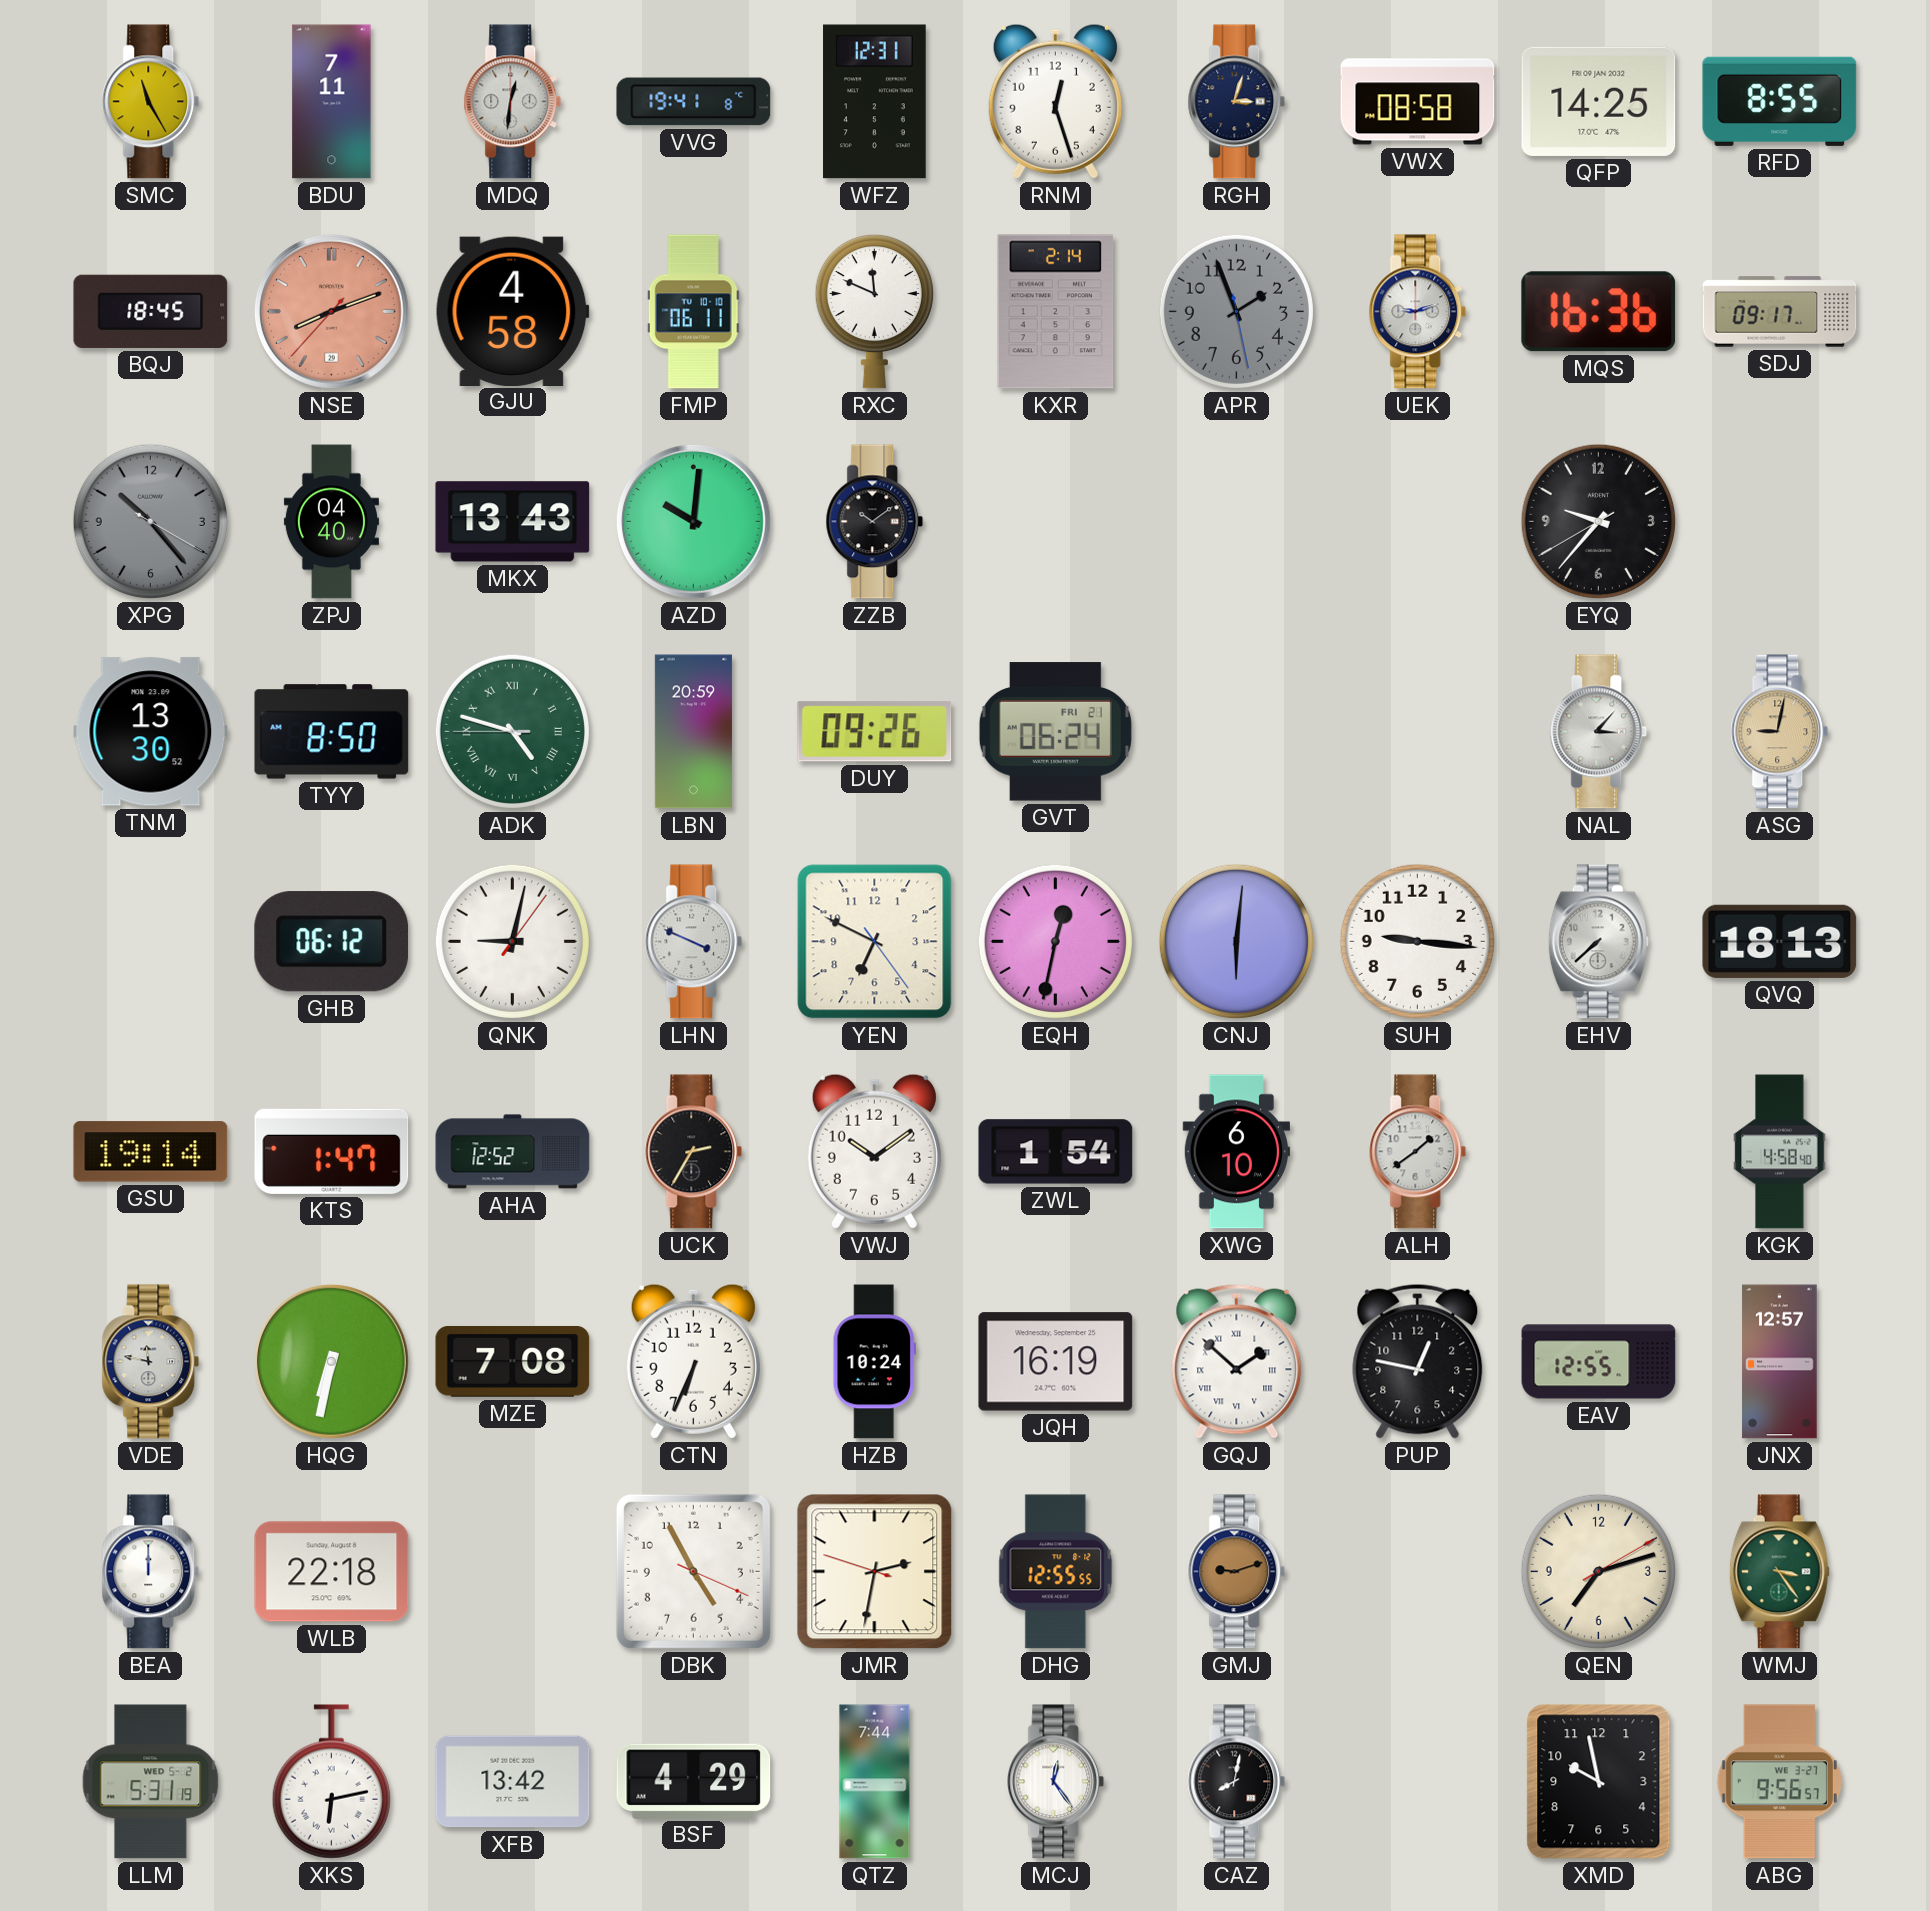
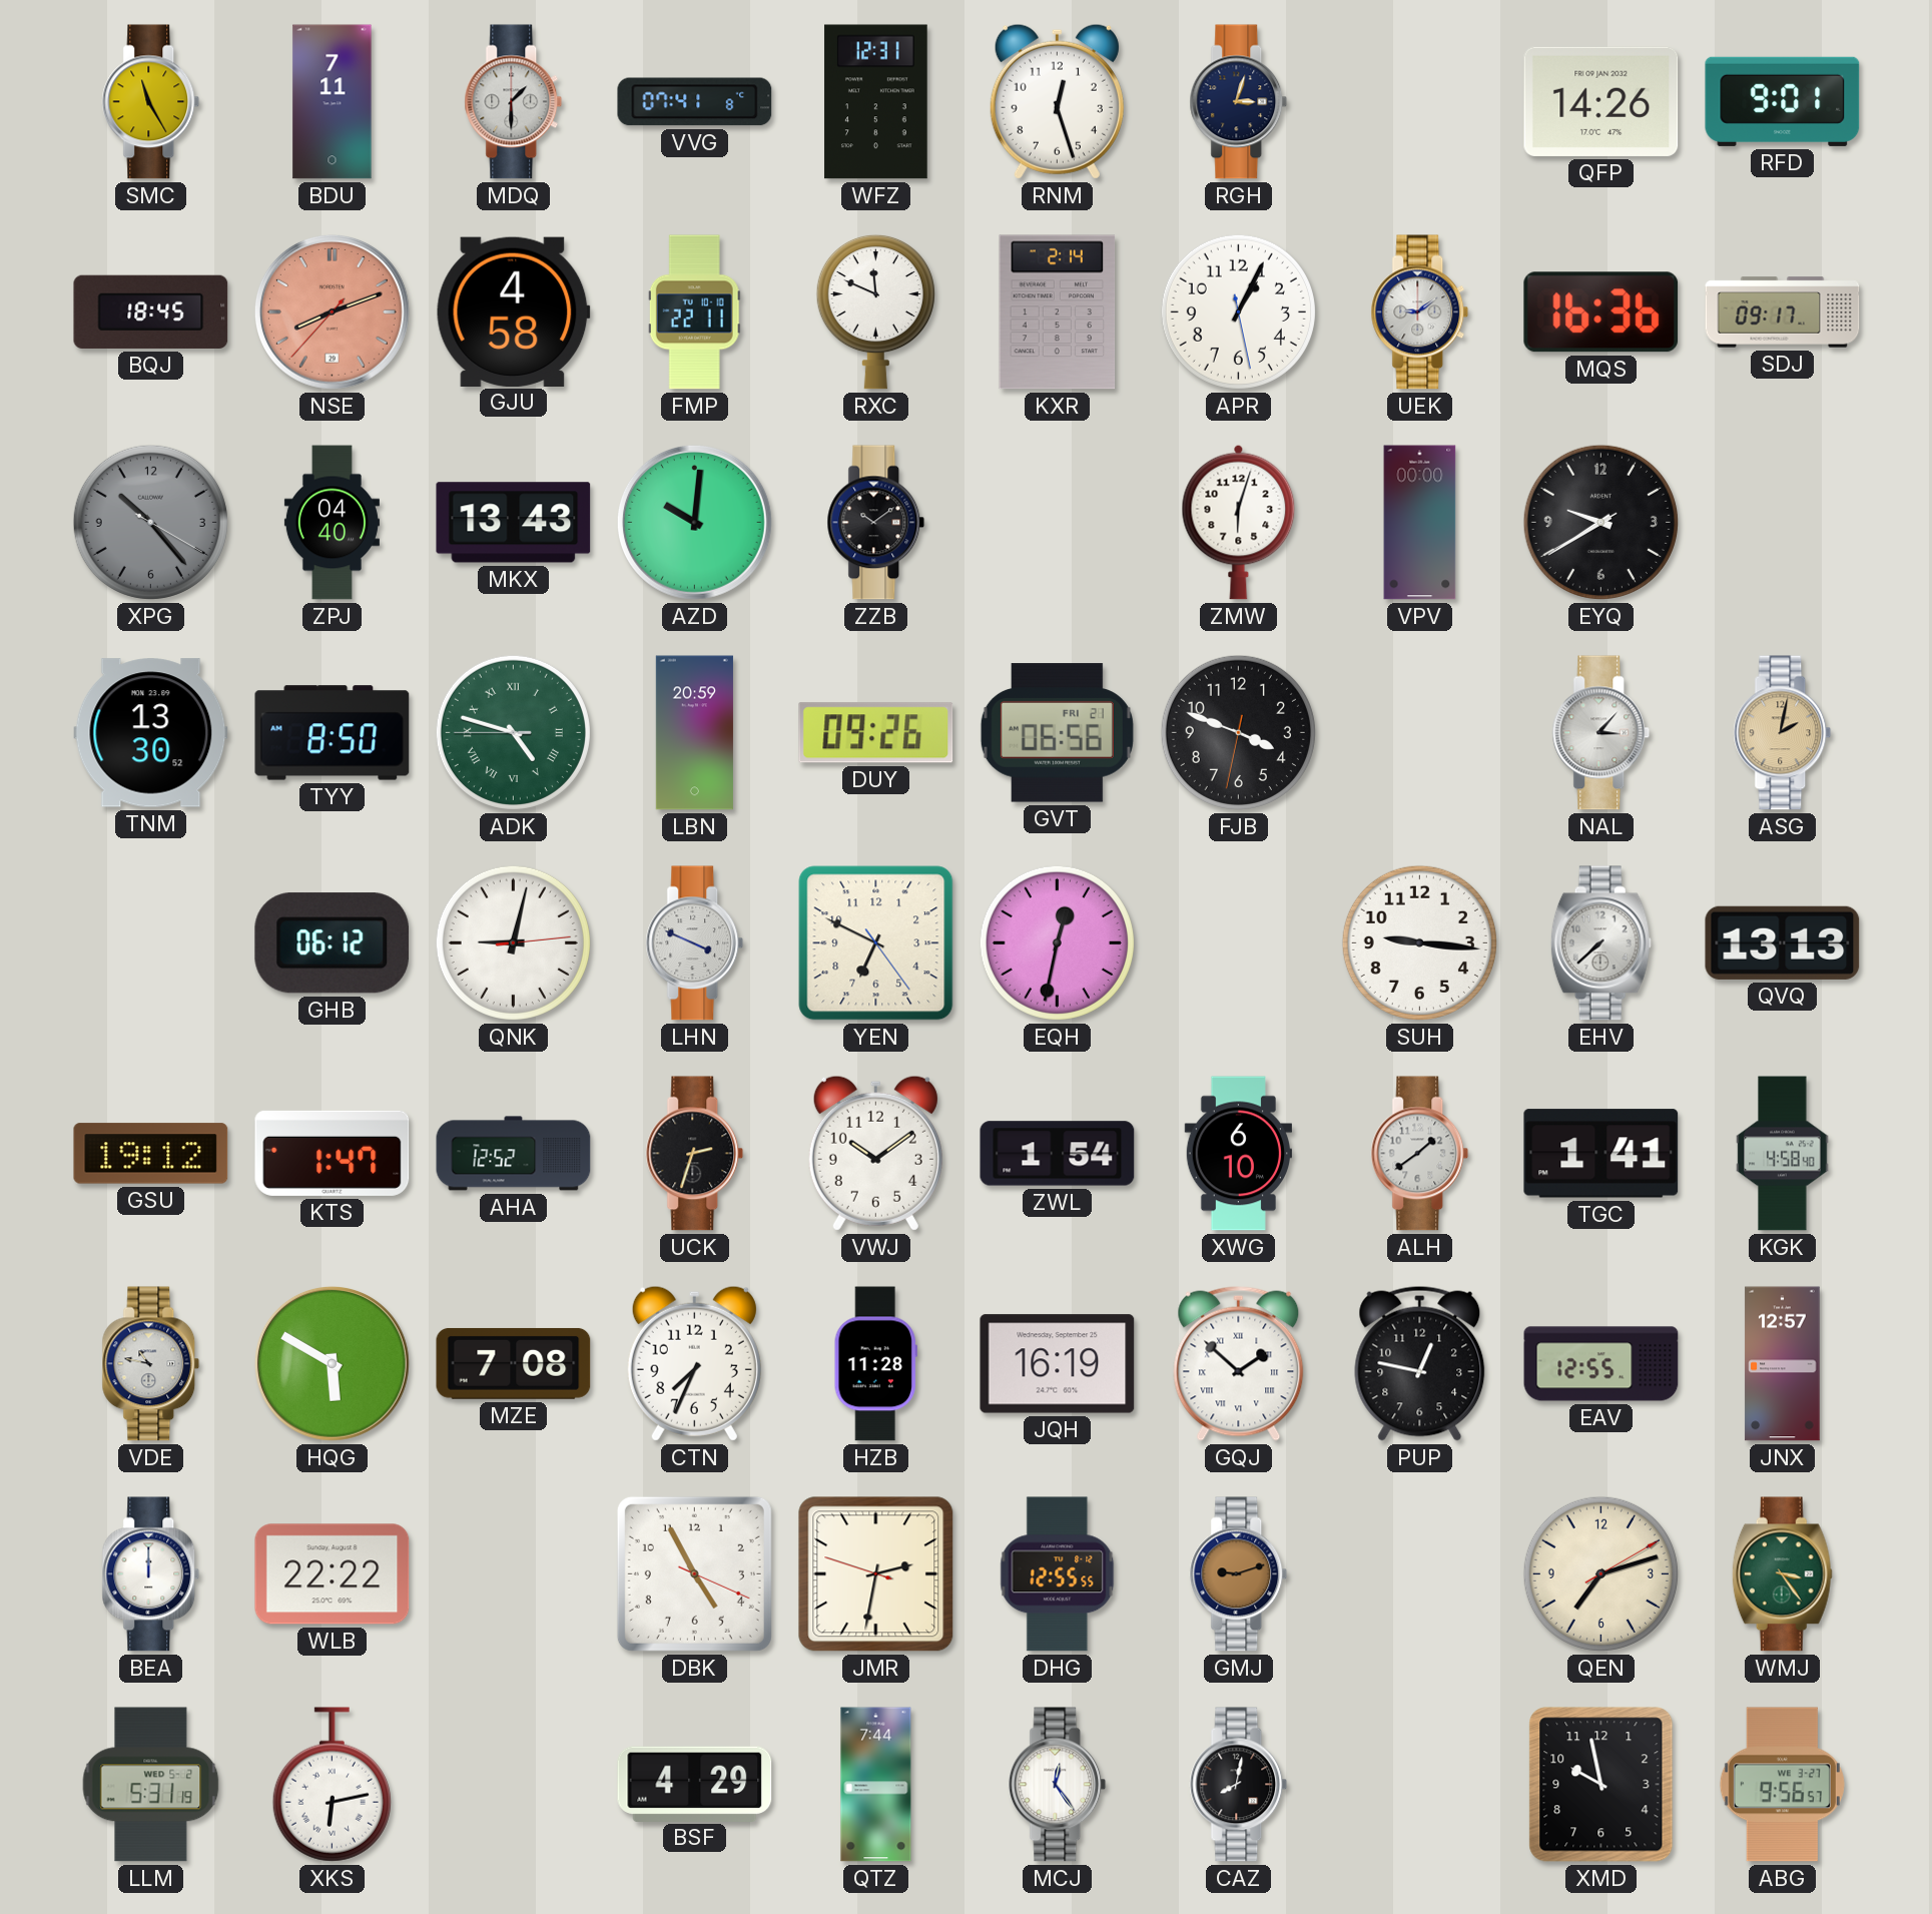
MDQ: 12:31 -> 1:30
VVG: 19:41 -> 07:41
VWX: 08:58 -> none
QFP: 14:25 -> 14:26
RFD: 8:55 -> 9:01
FMP: 06:11 -> 22:11
APR: 1:56 -> 1:04
APR dial: grey -> white
UEK: 9:12 -> 9:09
ZMW: none -> 6:03
VPV: none -> 00:00
EYQ: 9:36 -> 9:39
GVT: 06:24 -> 06:56
FJB: none -> 3:48
ASG: 9:02 -> 2:02
QNK: 9:02:06 -> 9:02:14
CNJ: 6:01 -> none
QVQ: 18:13 -> 13:13
GSU: 19:14 -> 19:12
UCK: 2:35 -> 2:33
TGC: none -> 1:41
VDE: 11:47 -> 10:47
HQG: 6:32 -> 5:50
CTN: 6:34 -> 7:34
HZB: 10:24 -> 11:28
WLB: 22:18 -> 22:22
XFB: 13:42 -> none
